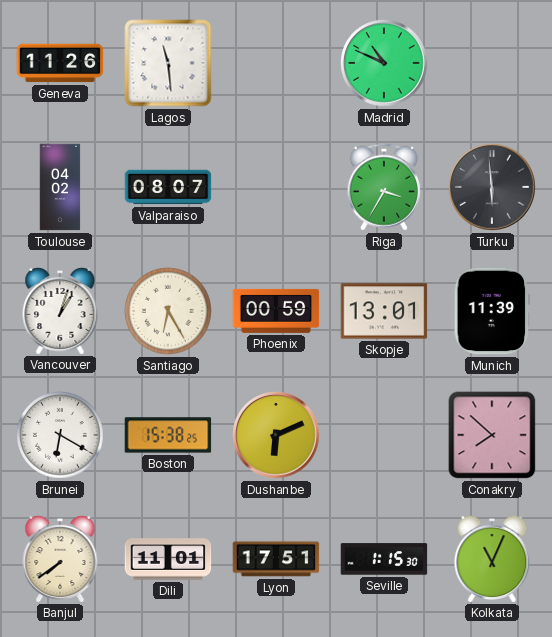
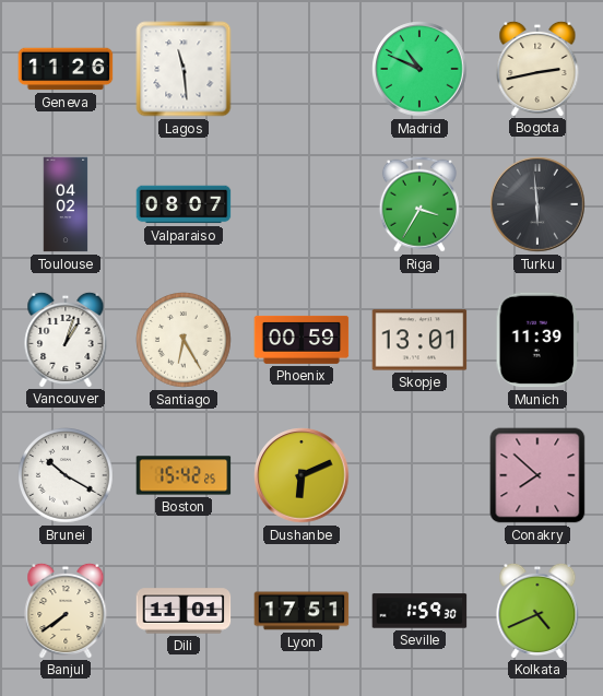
Bogota: none -> 2:43
Brunei: 6:20 -> 10:20
Boston: 15:38 -> 15:42
Seville: 1:15 -> 1:59
Kolkata: 11:04 -> 4:41
